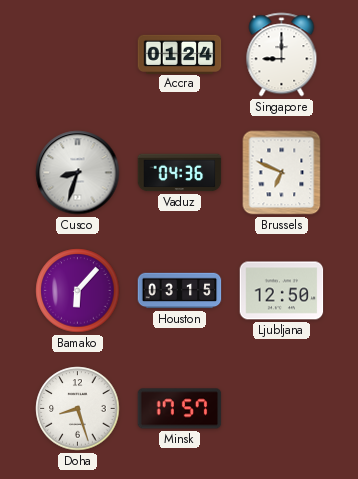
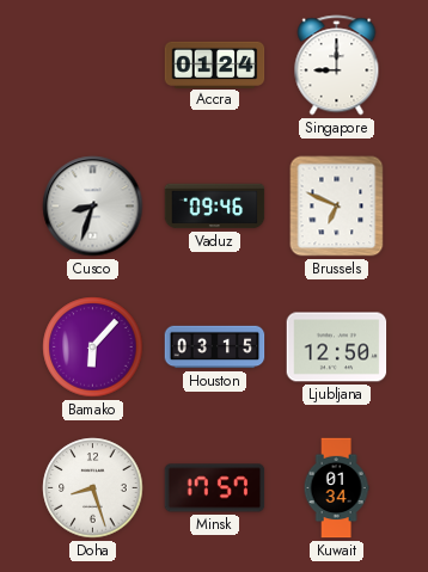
Vaduz: 04:36 -> 09:46
Kuwait: none -> 01:34
